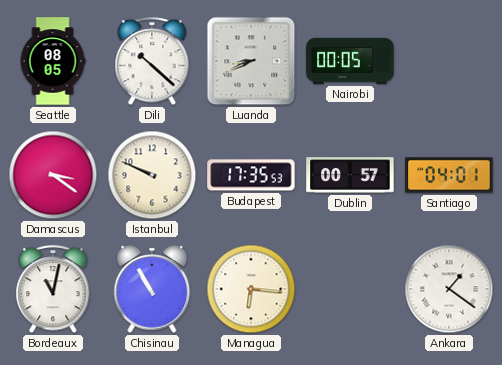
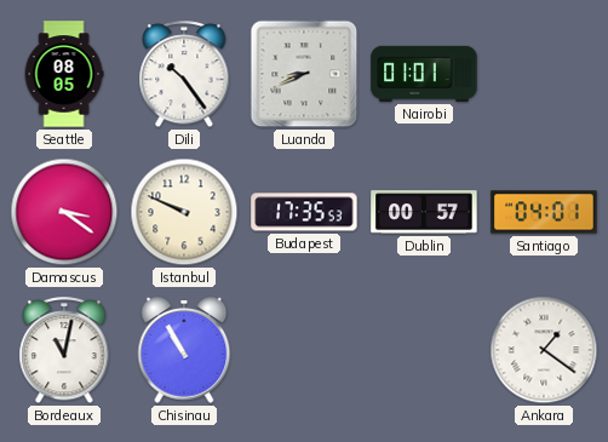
Dili: 10:22 -> 10:24
Nairobi: 00:05 -> 01:01
Managua: 6:16 -> none
